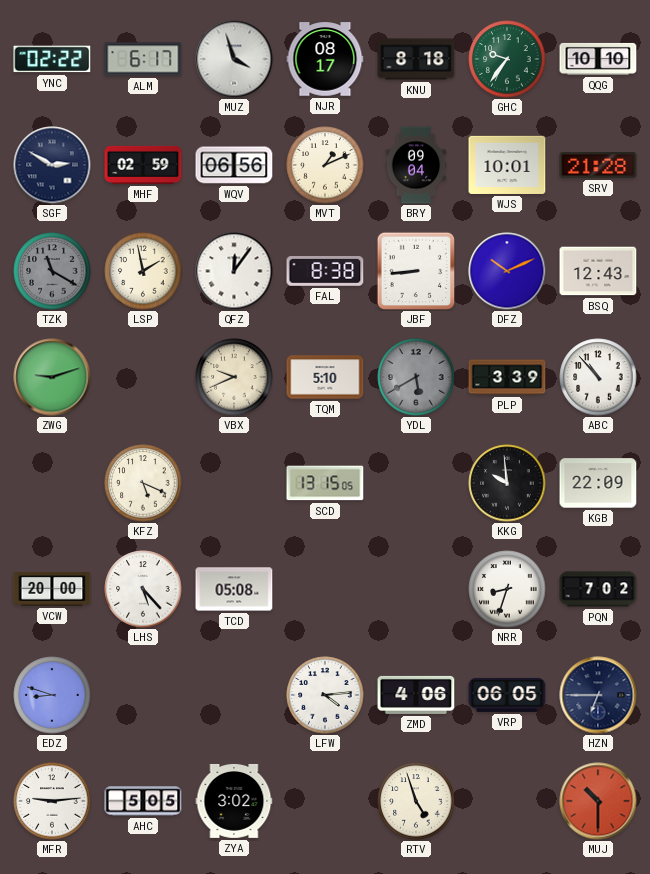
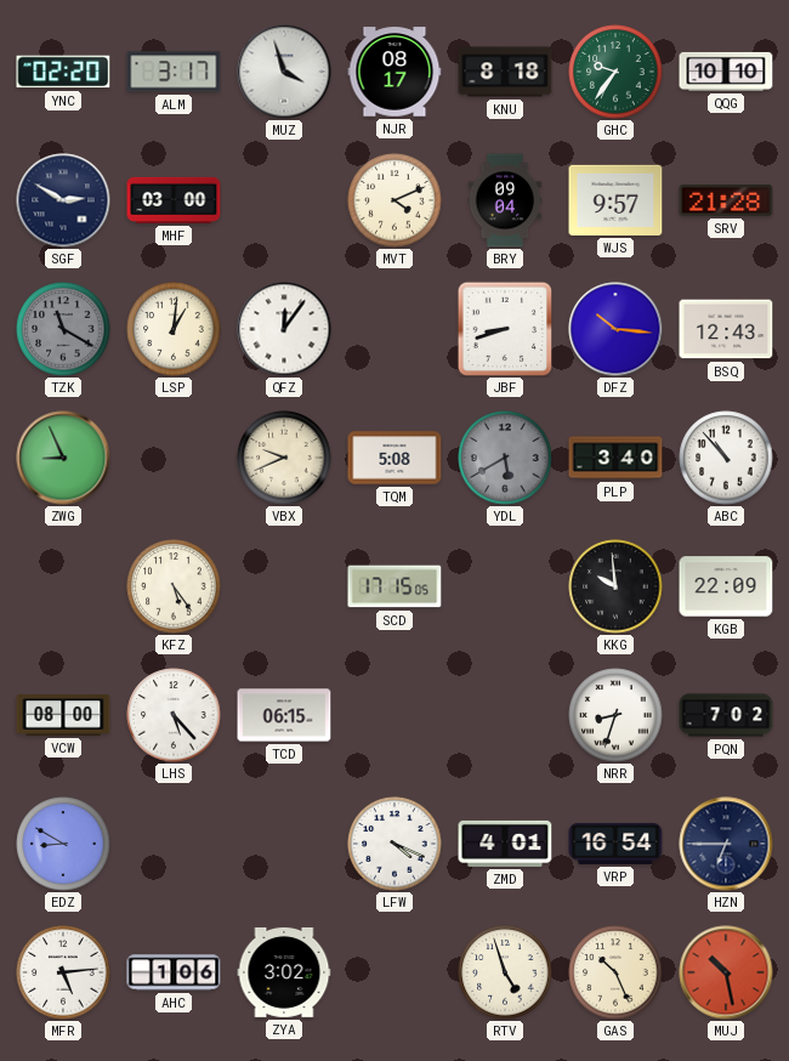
YNC: 02:22 -> 02:20
ALM: 6:17 -> 3:17
MHF: 02:59 -> 03:00
WQV: 06:56 -> none
MVT: 1:11 -> 4:11
WJS: 10:01 -> 9:57
LSP: 1:58 -> 1:01
FAL: 8:38 -> none
JBF: 8:44 -> 8:42
DFZ: 10:11 -> 10:16
ZWG: 9:12 -> 8:56
TQM: 5:10 -> 5:08
PLP: 3:39 -> 3:40
KFZ: 5:19 -> 5:24
SCD: 13:15 -> 17:15
VCW: 20:00 -> 08:00
TCD: 05:08 -> 06:15
EDZ: 8:48 -> 8:50
LFW: 4:14 -> 4:19
ZMD: 4:06 -> 4:01
VRP: 06:05 -> 16:54
MFR: 9:14 -> 5:14
AHC: 5:05 -> 1:06
GAS: none -> 10:26
MUJ: 10:30 -> 10:28
